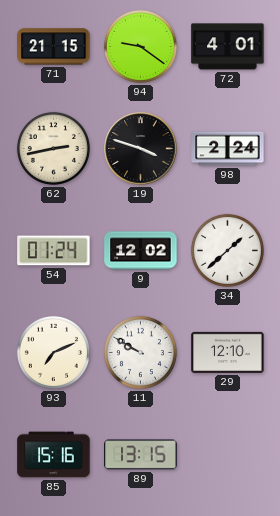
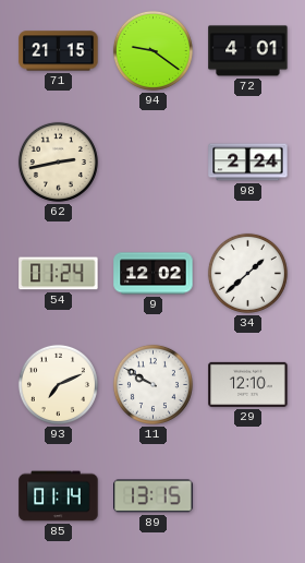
19: 3:48 -> none
85: 15:16 -> 01:14
